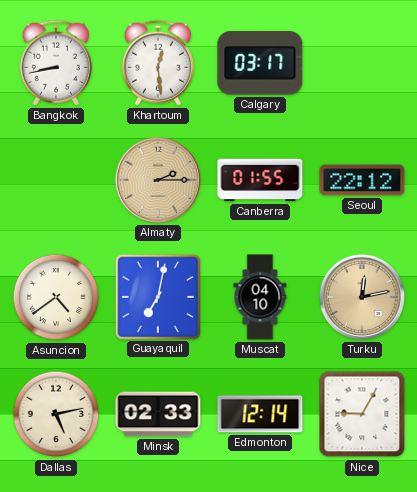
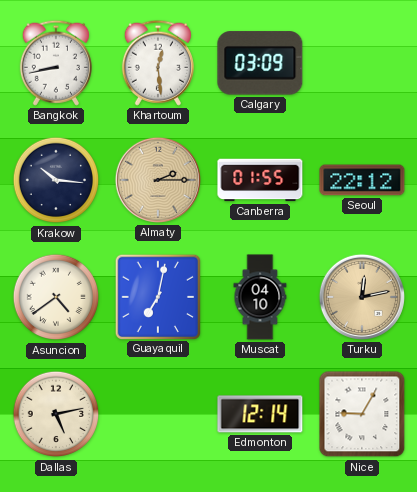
Calgary: 03:17 -> 03:09
Krakow: none -> 10:16
Minsk: 02:33 -> none
